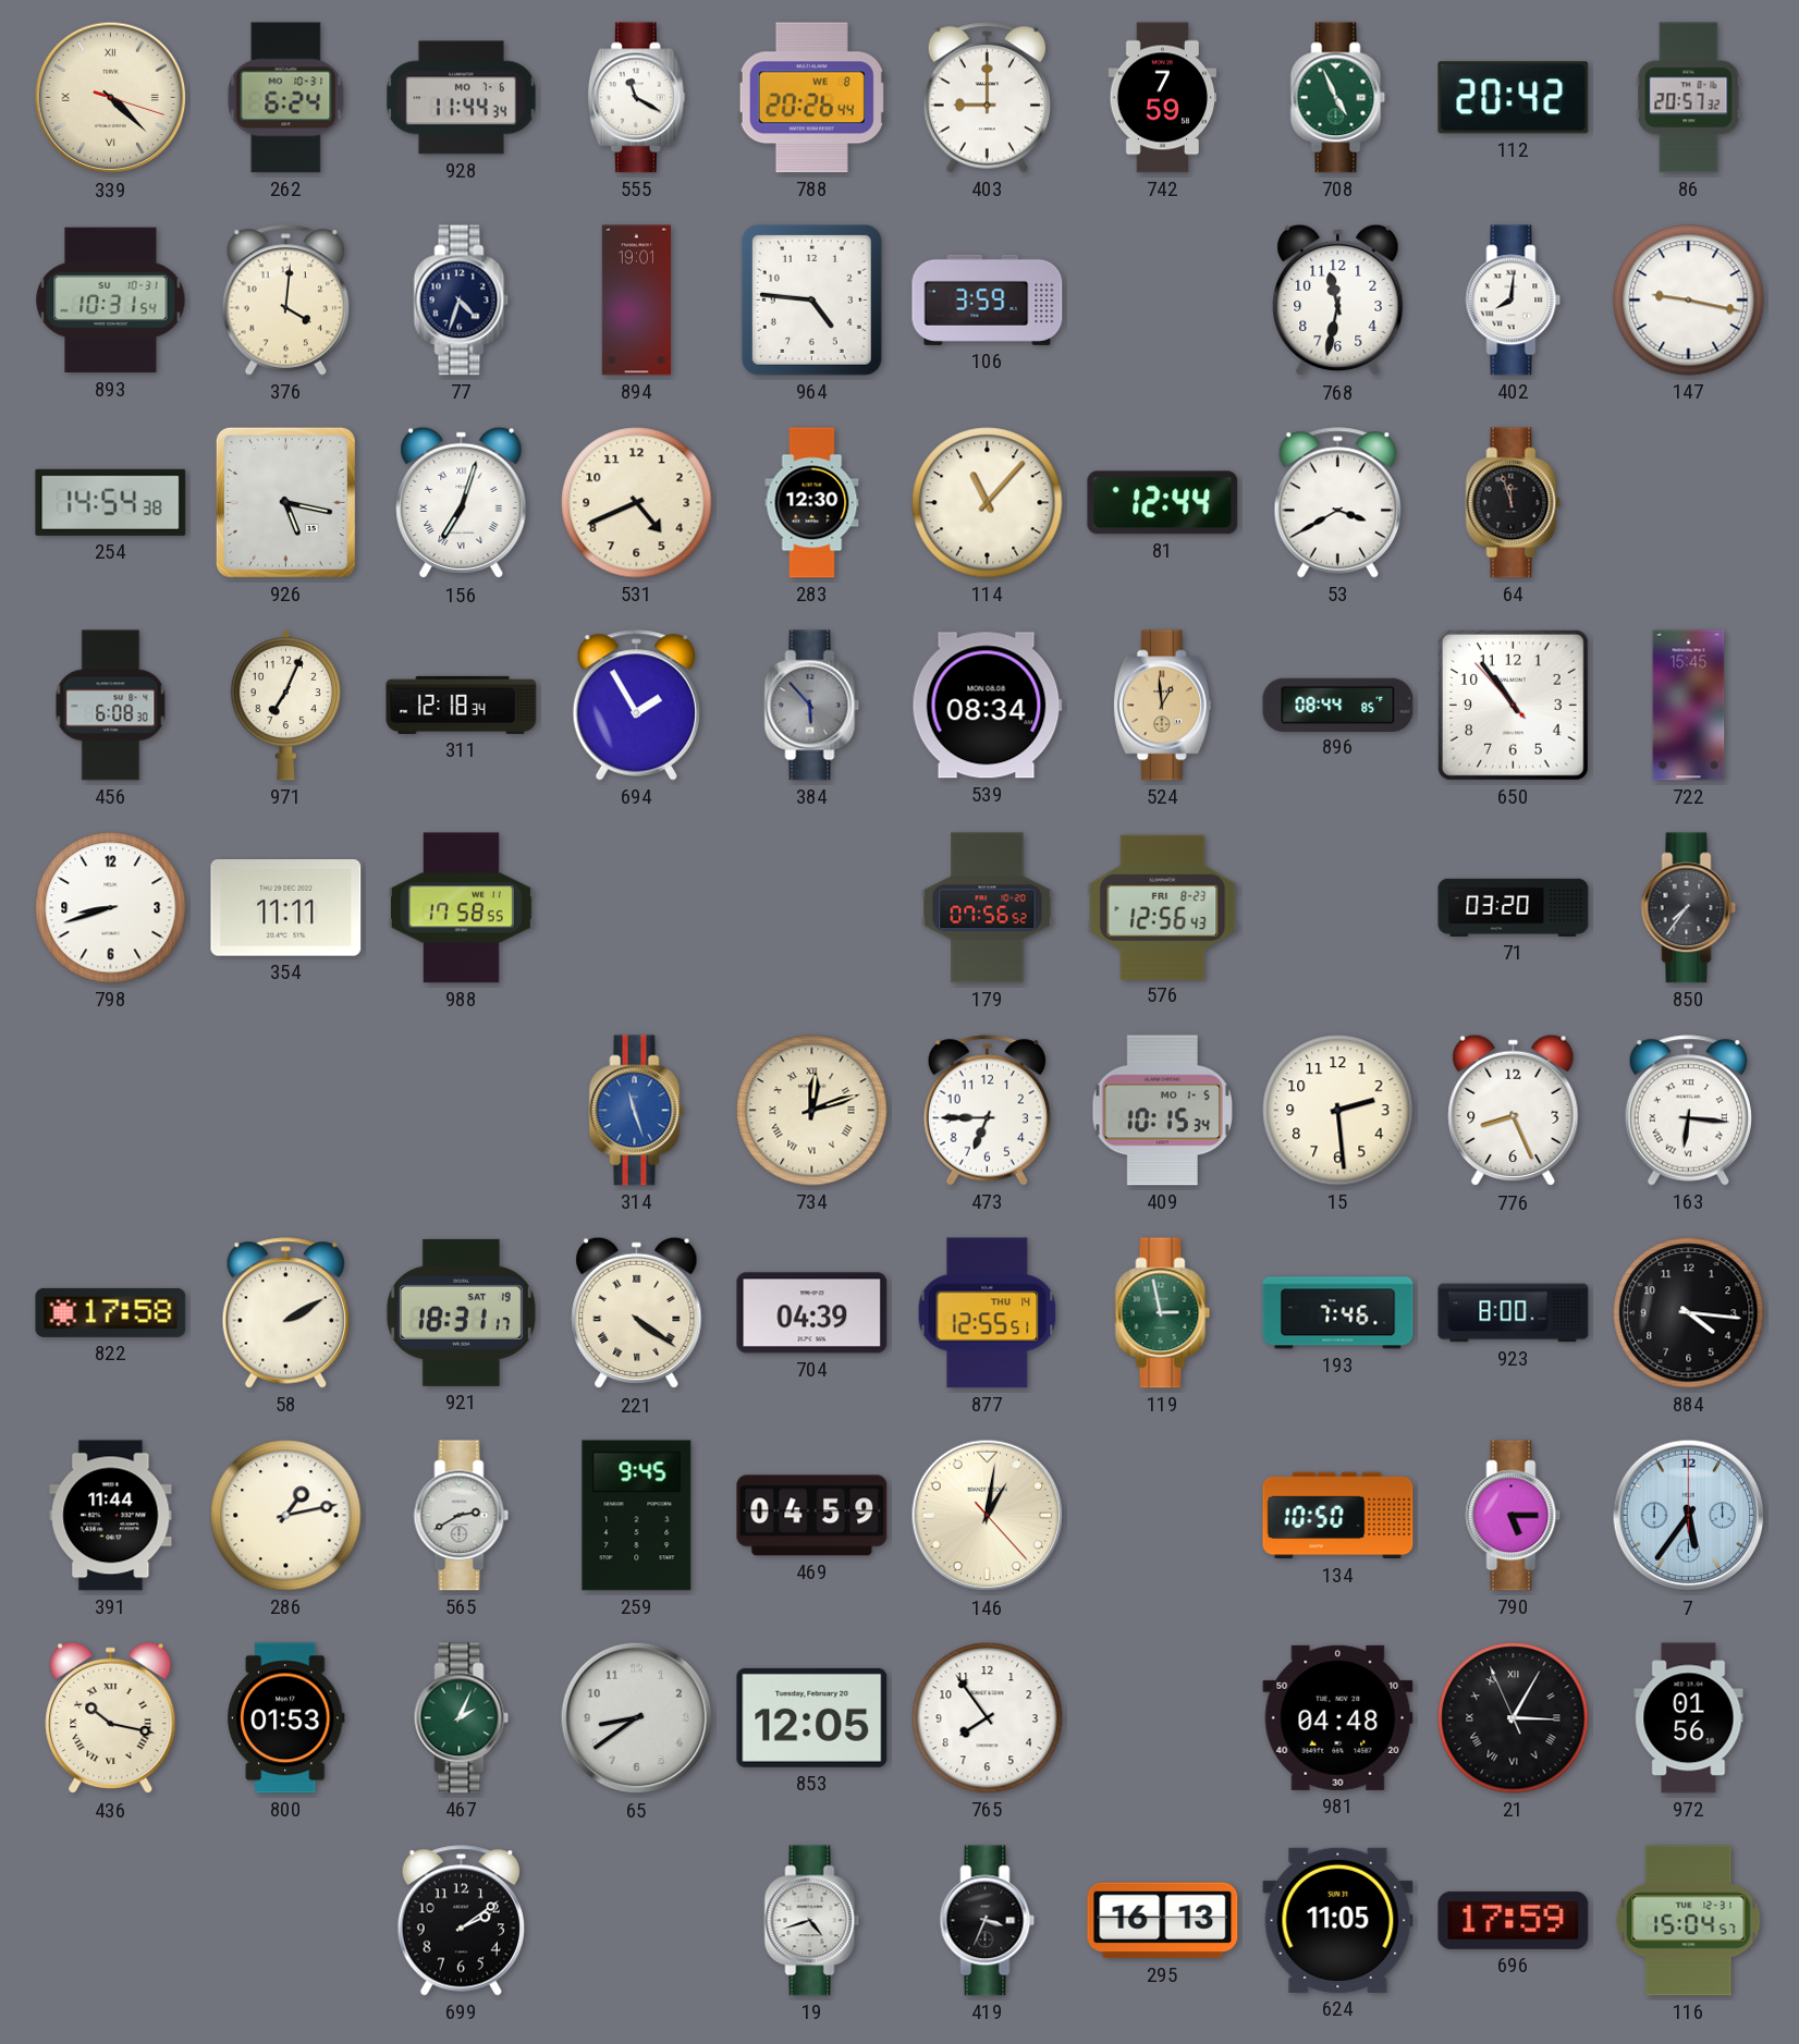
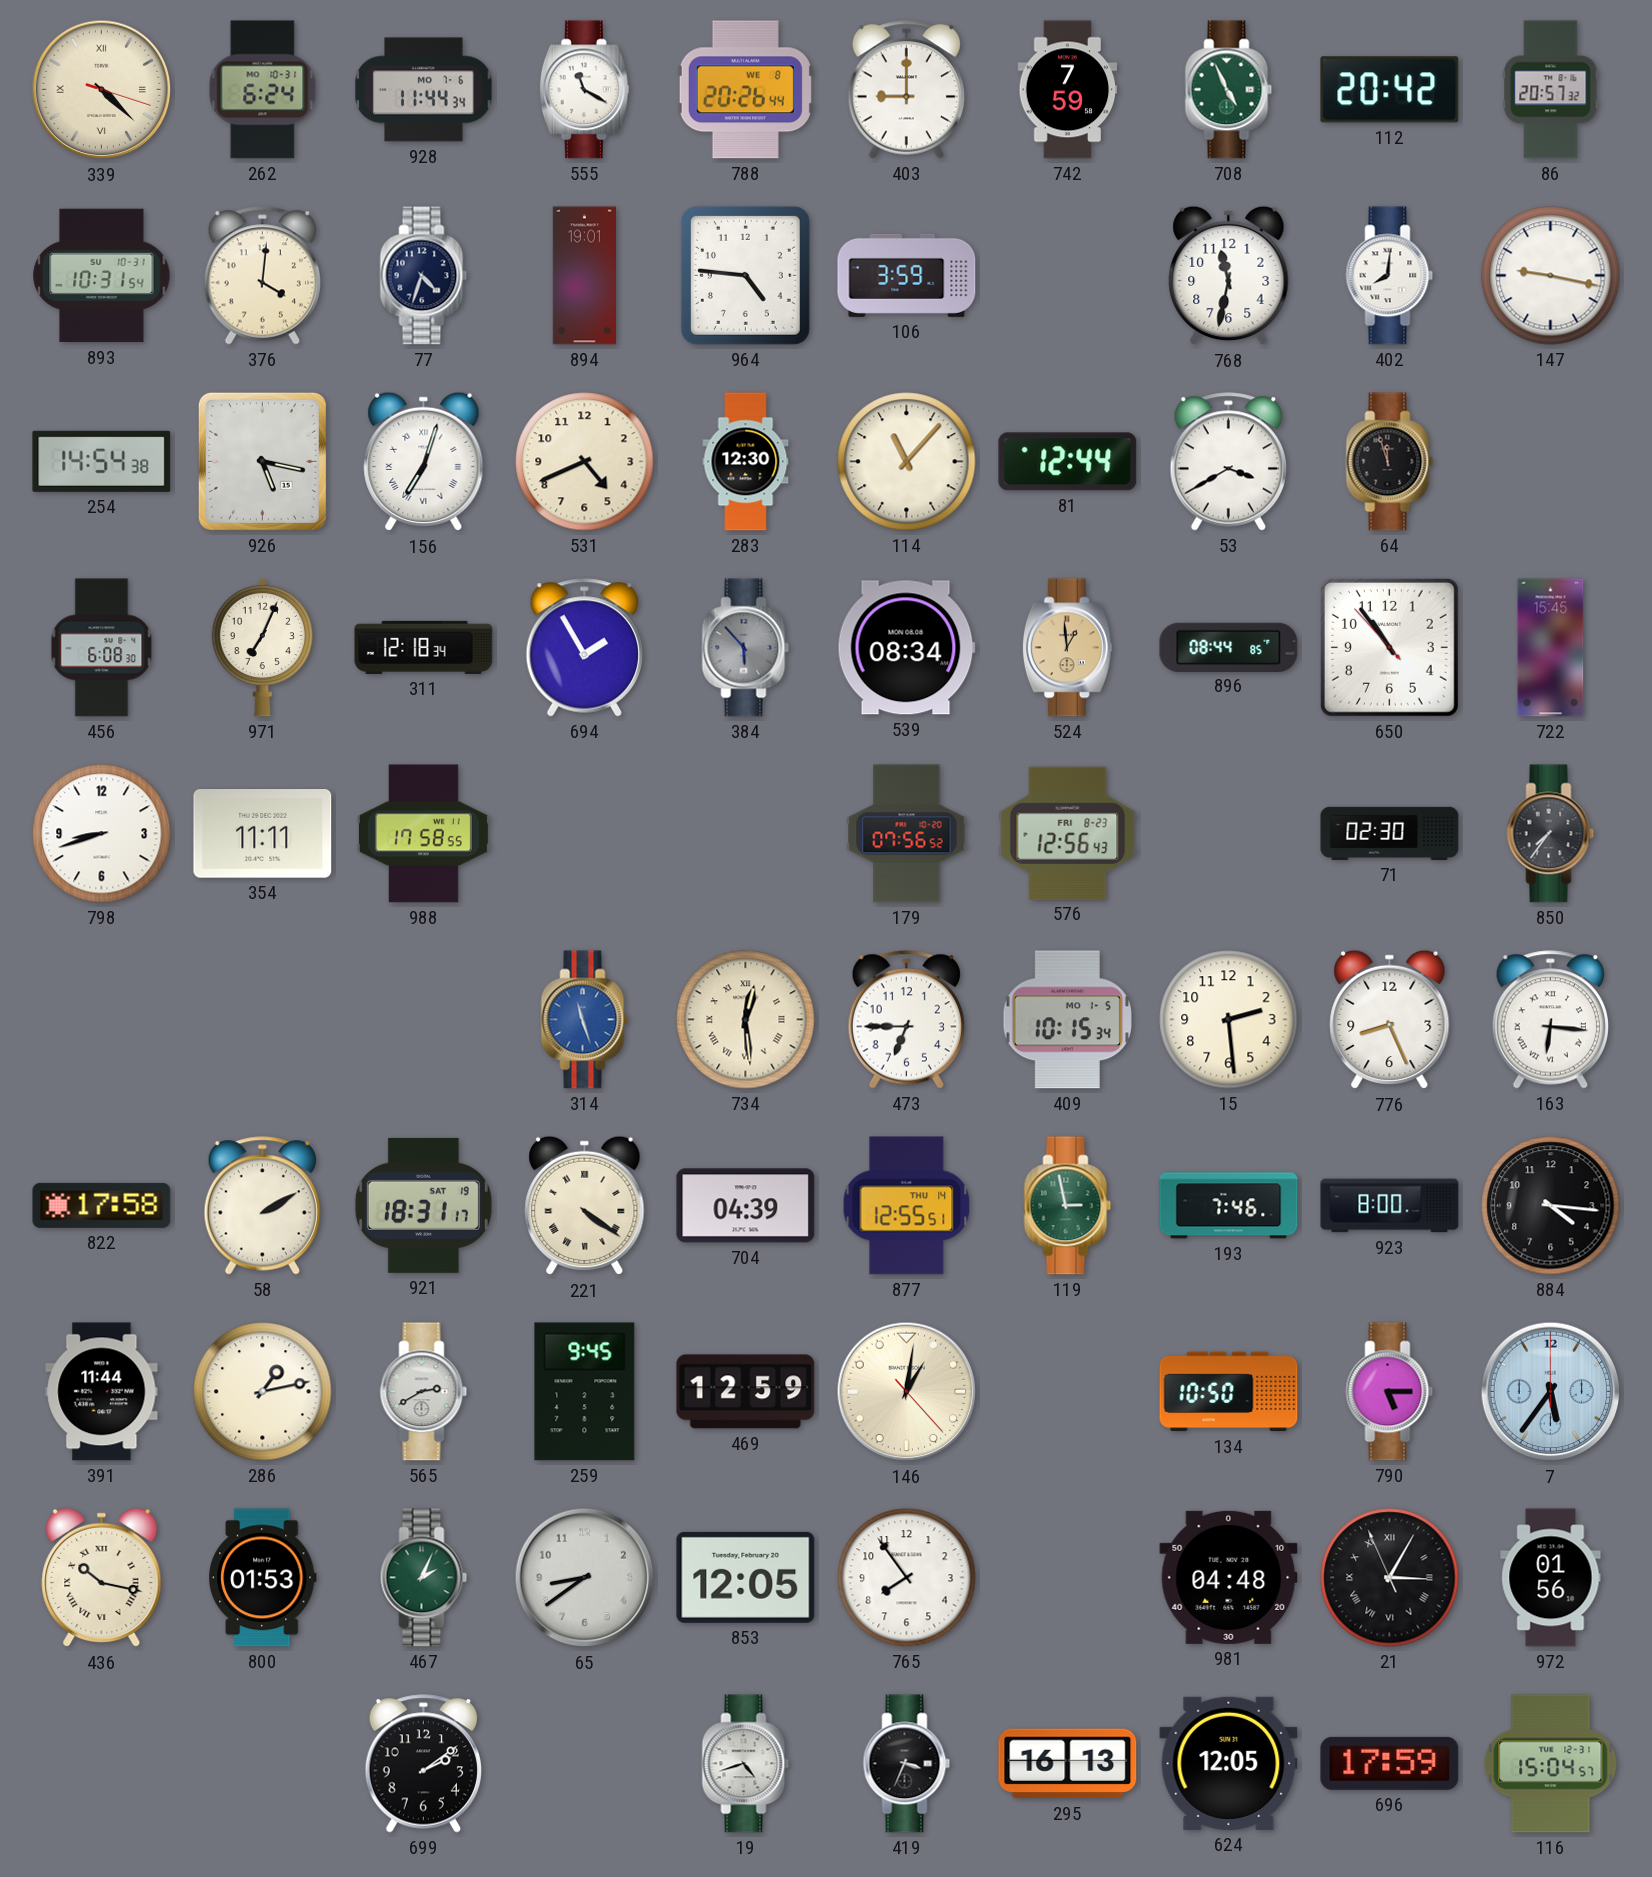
71: 03:20 -> 02:30
734: 12:12 -> 12:29
469: 04:59 -> 12:59
624: 11:05 -> 12:05
